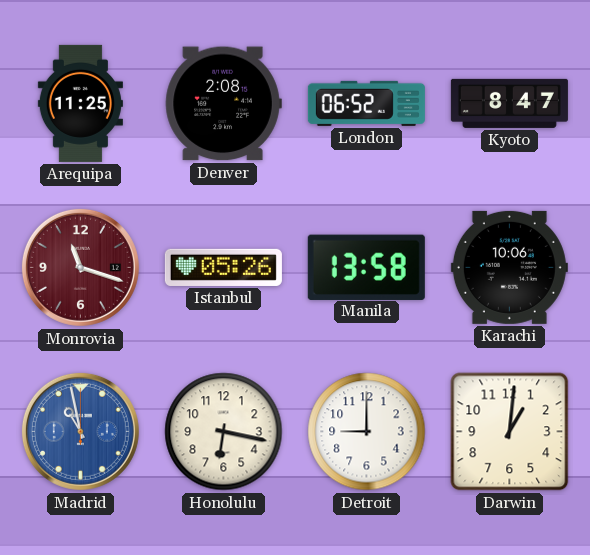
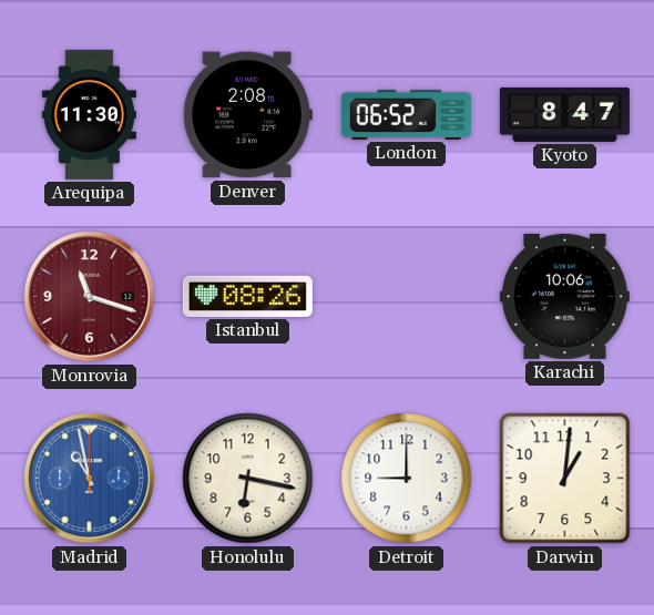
Arequipa: 11:25 -> 11:30
Istanbul: 05:26 -> 08:26
Manila: 13:58 -> none
